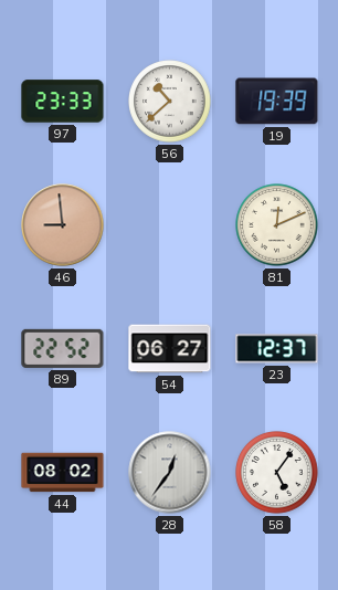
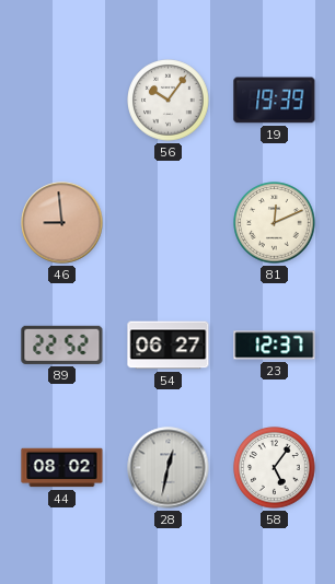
97: 23:33 -> none
56: 10:38 -> 10:06
28: 12:36 -> 12:32
